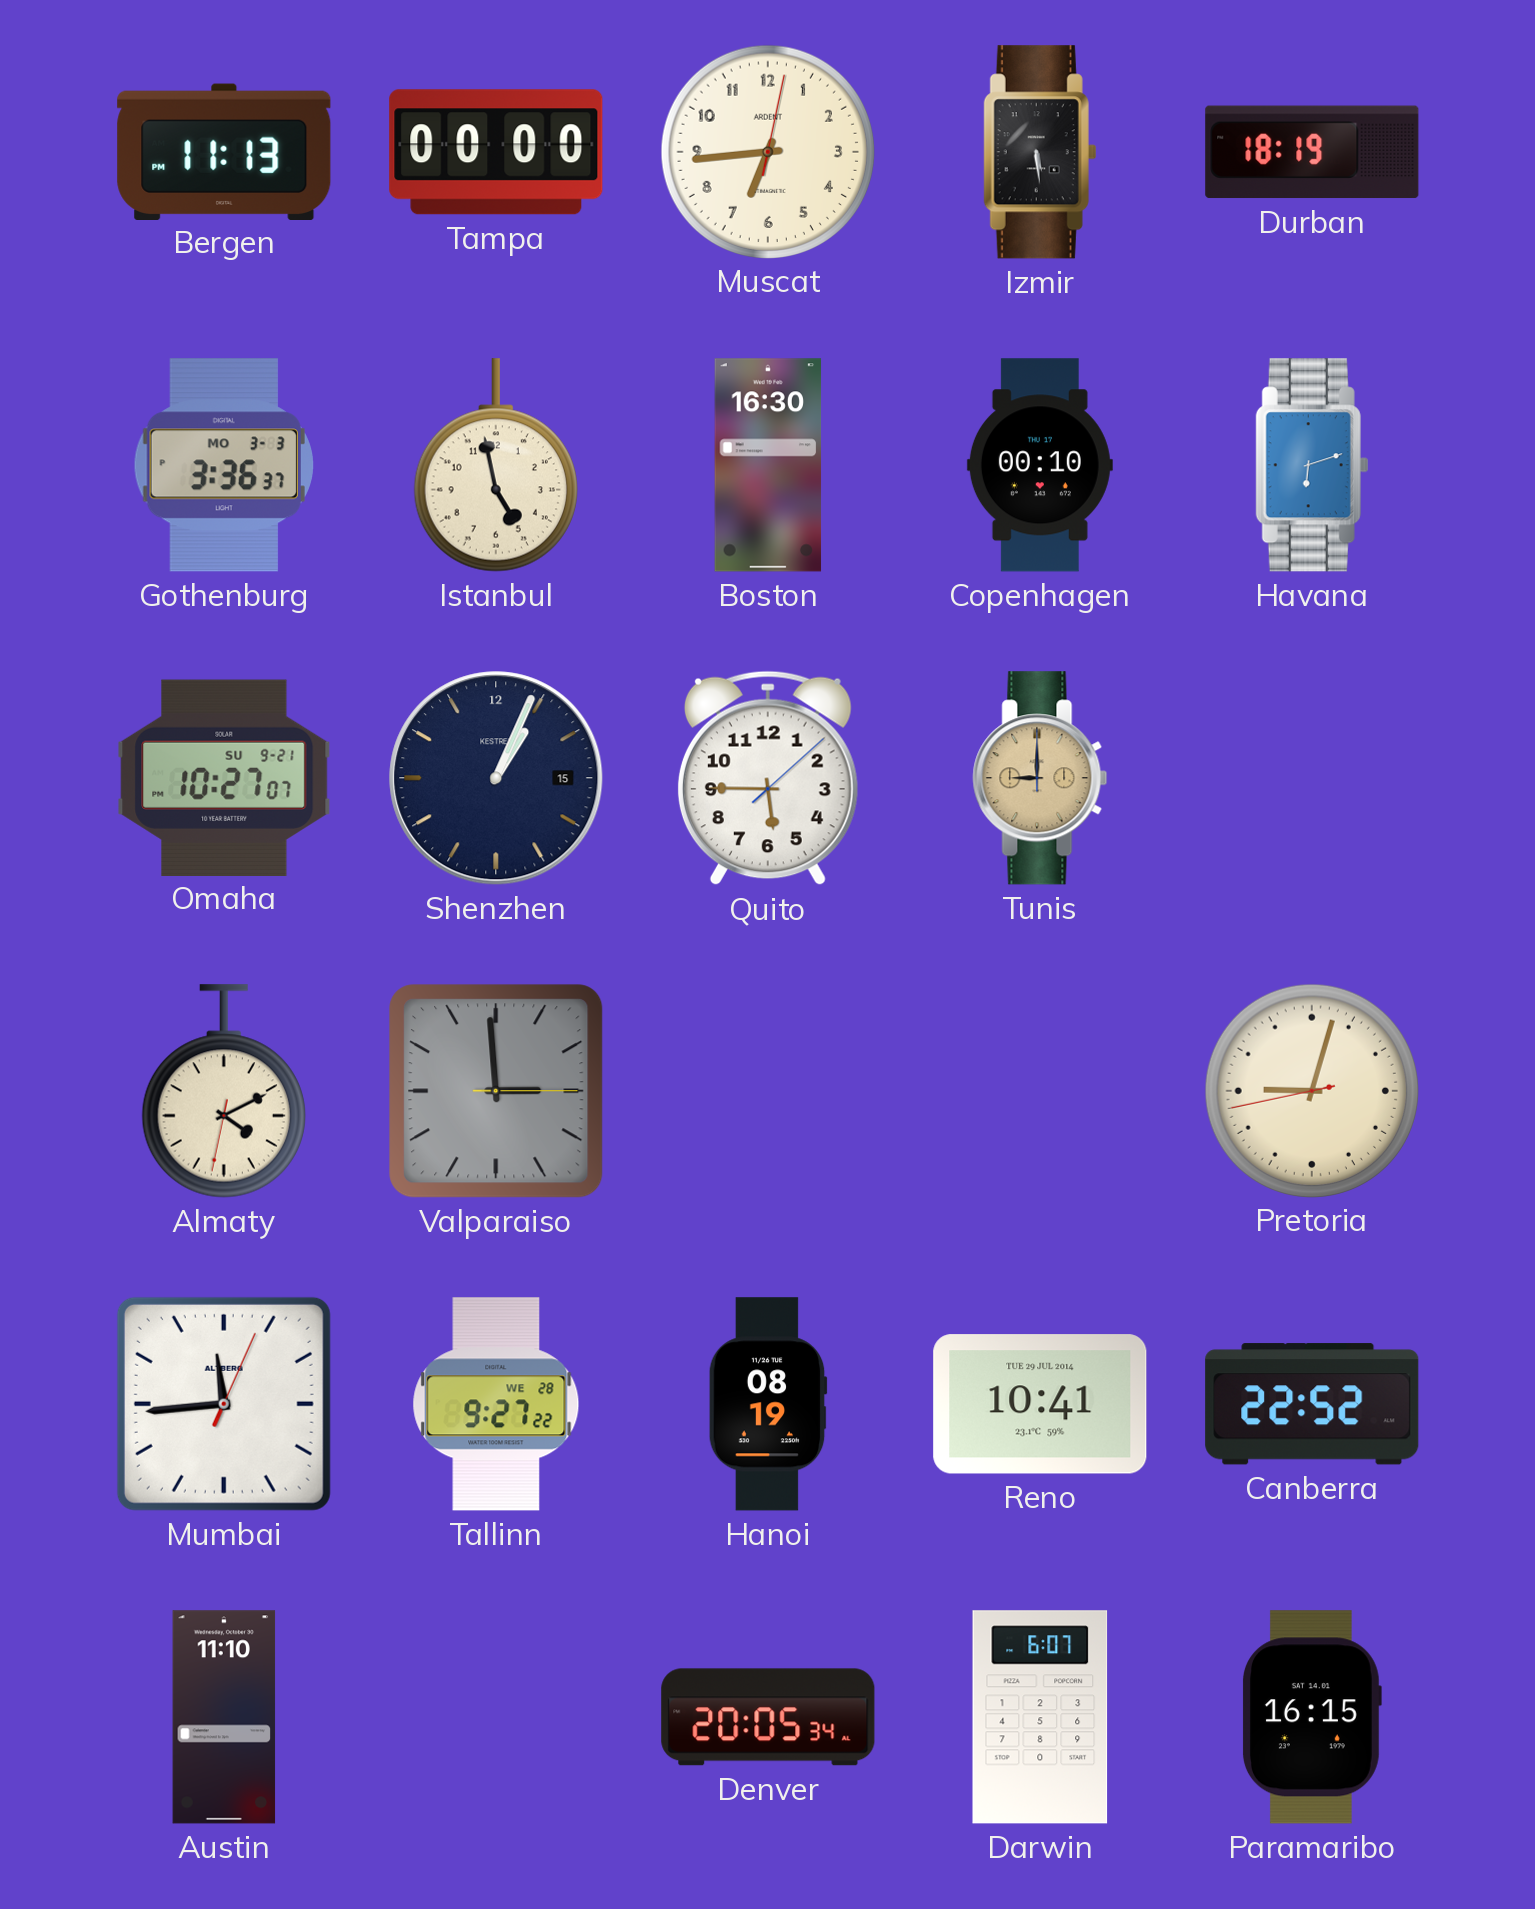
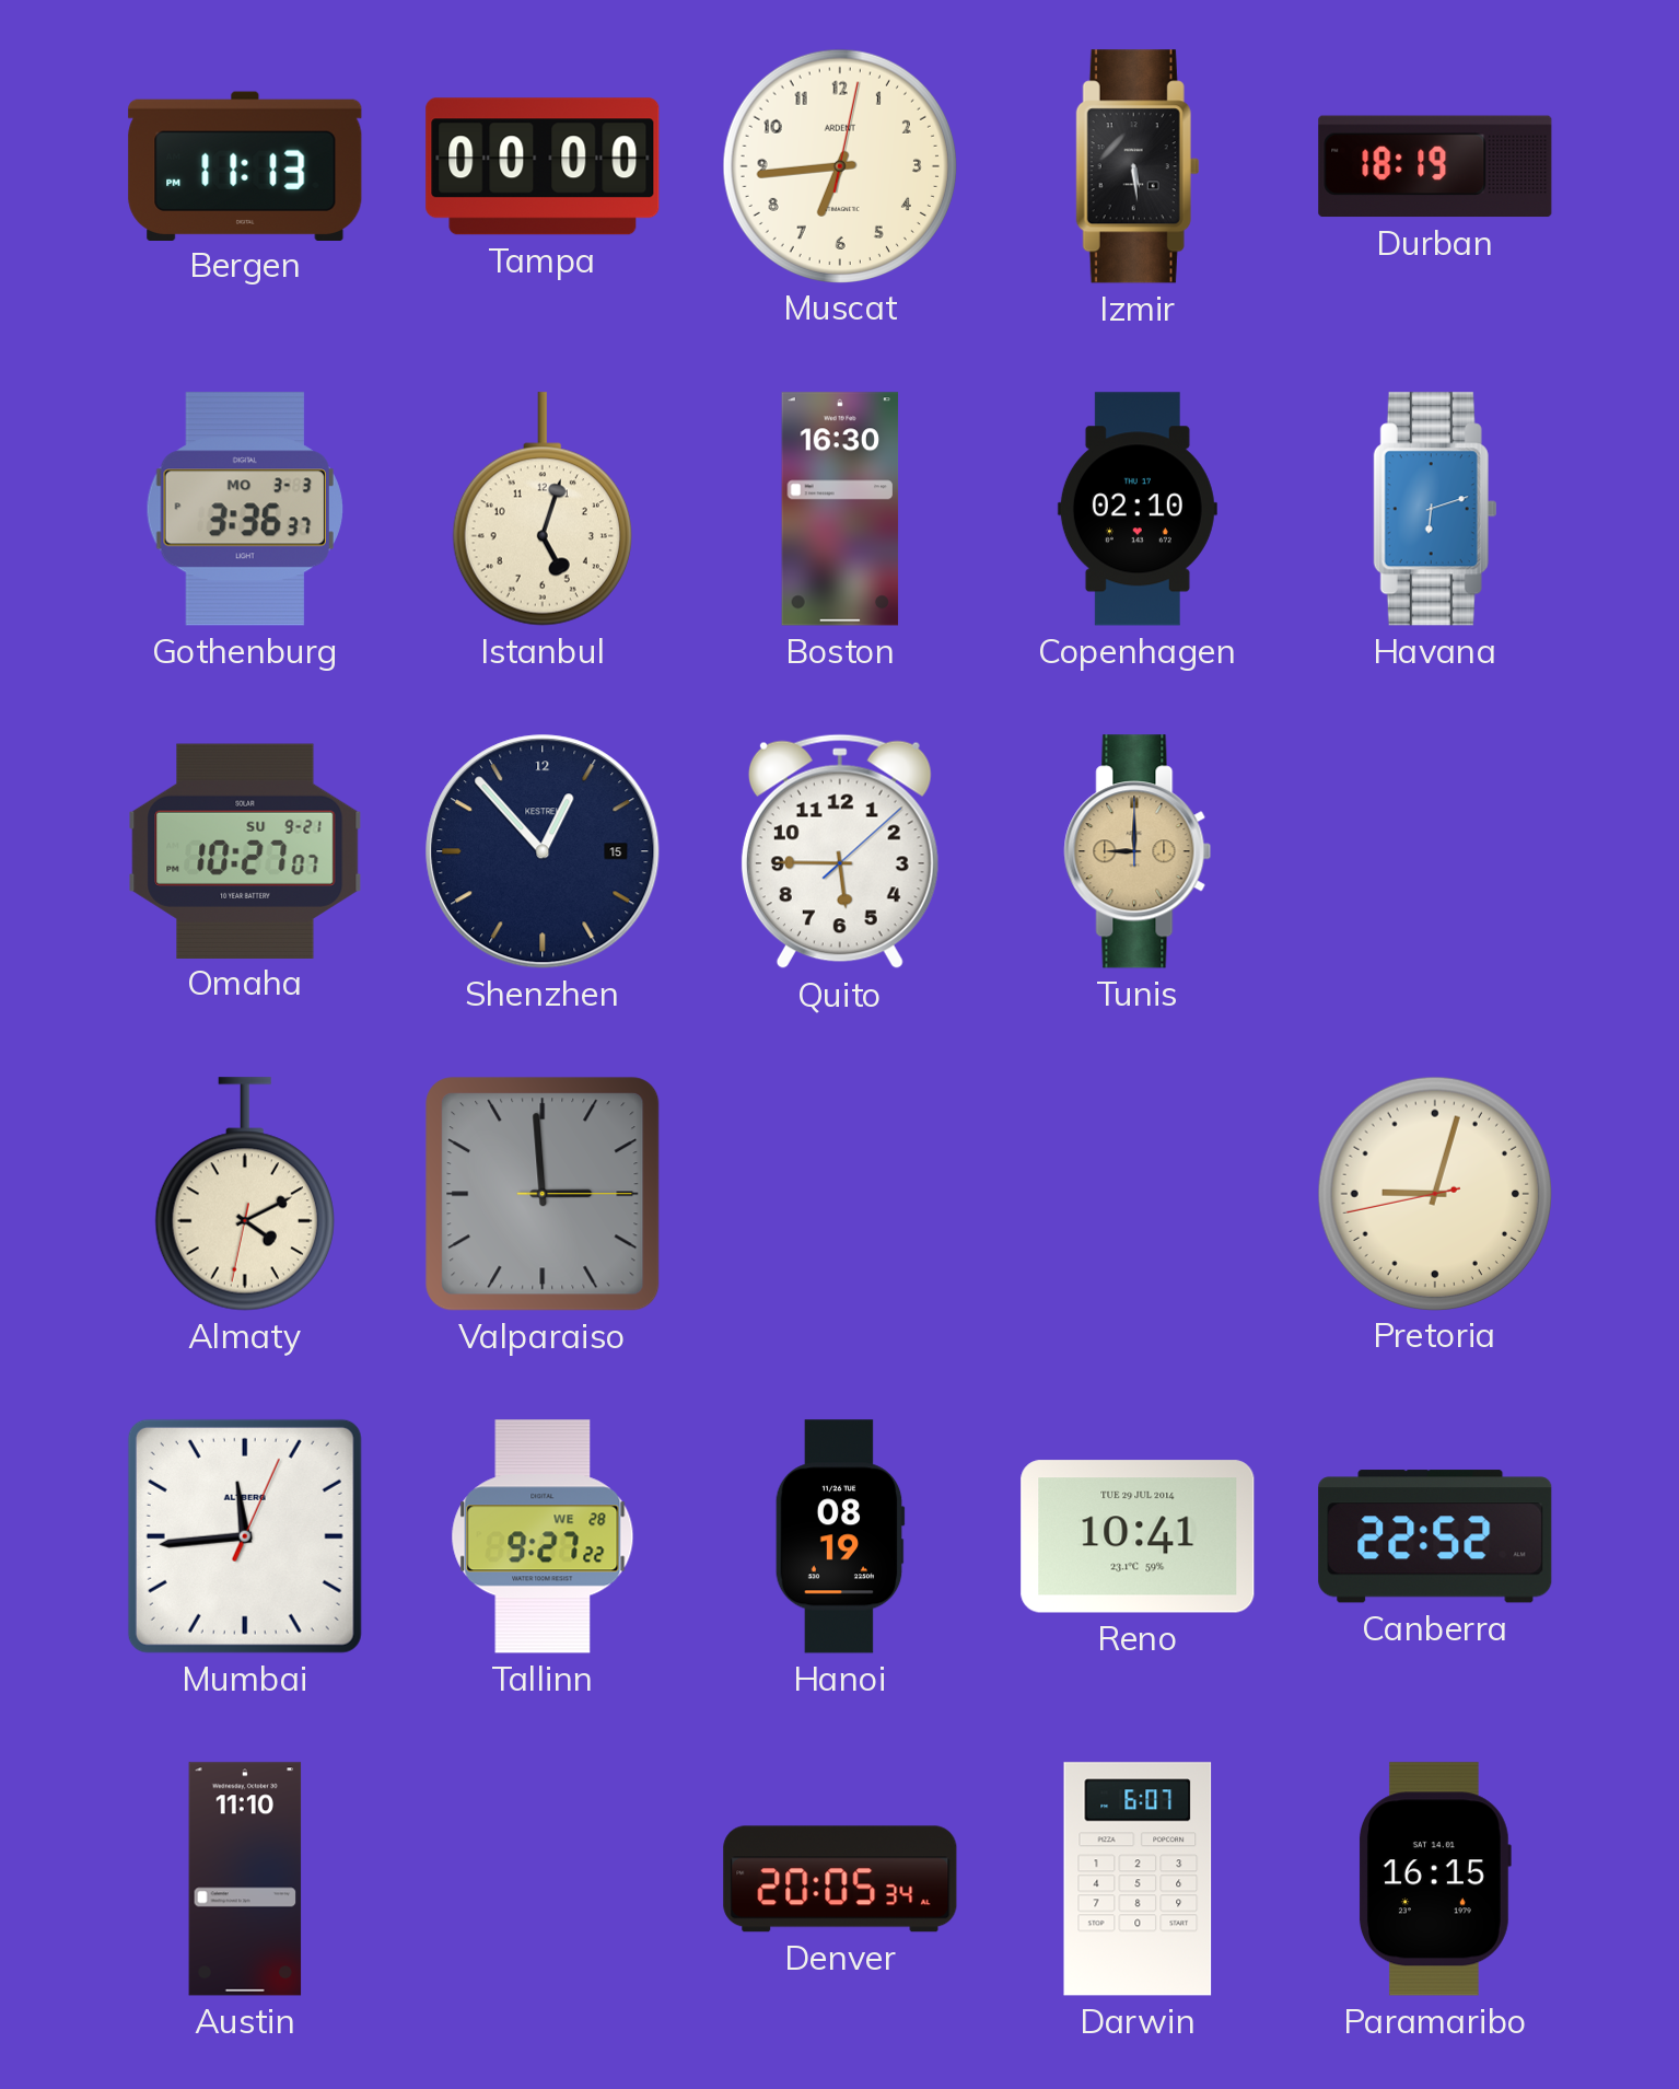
Istanbul: 4:58 -> 5:03
Copenhagen: 00:10 -> 02:10
Shenzhen: 1:04 -> 12:53
